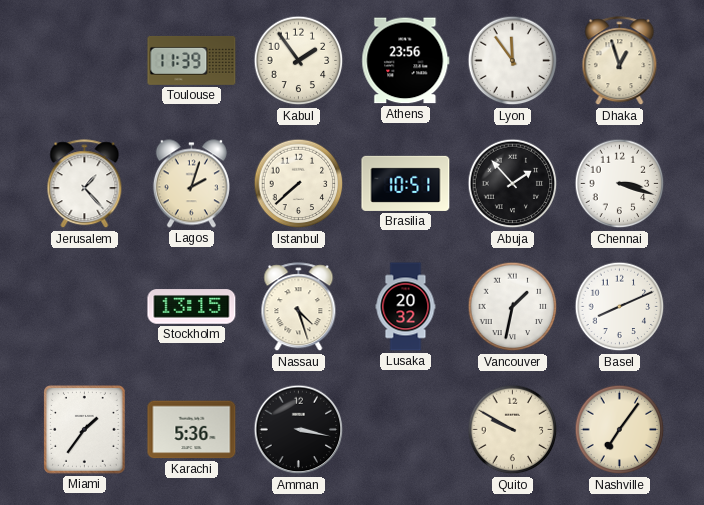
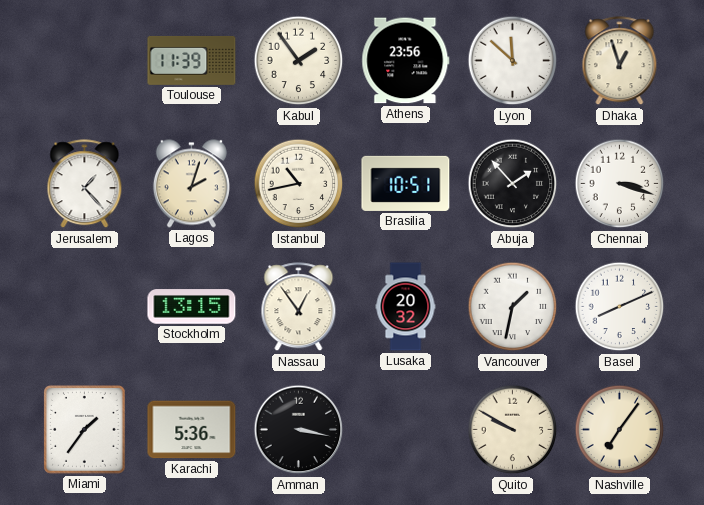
Lyon: 11:54 -> 11:52
Istanbul: 7:38 -> 10:43
Nassau: 4:27 -> 12:54
